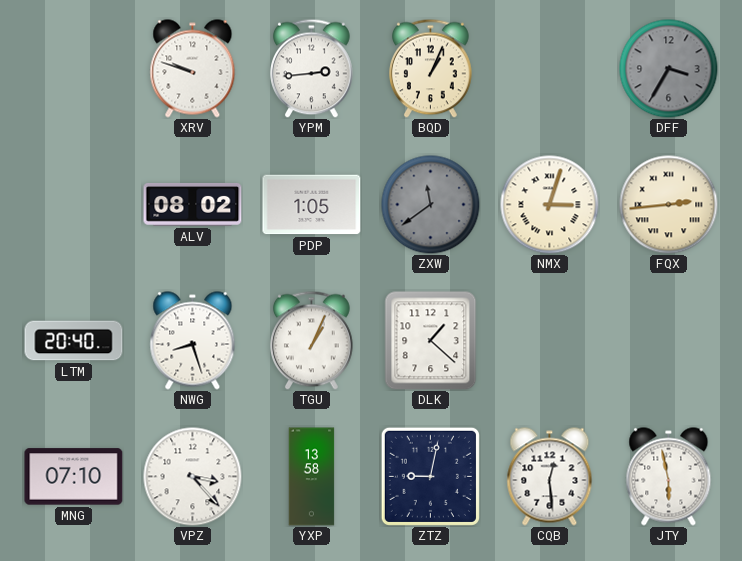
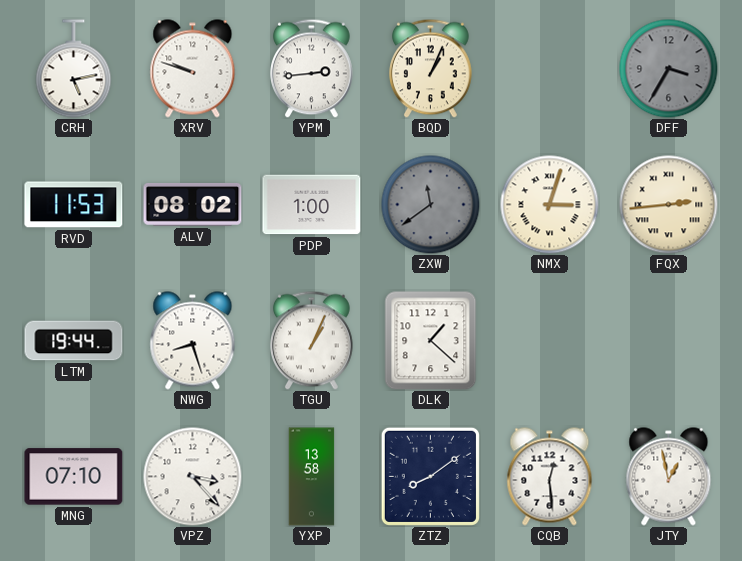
CRH: none -> 5:13
RVD: none -> 11:53
PDP: 1:05 -> 1:00
LTM: 20:40 -> 19:44
ZTZ: 9:02 -> 8:09
JTY: 5:58 -> 12:58
